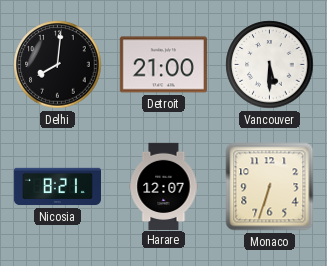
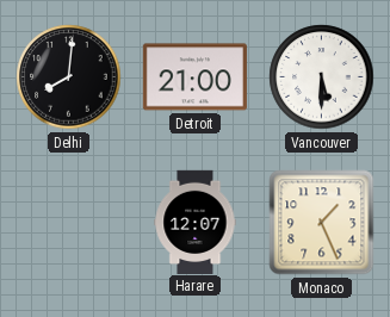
Nicosia: 8:21 -> none
Monaco: 6:33 -> 1:26
